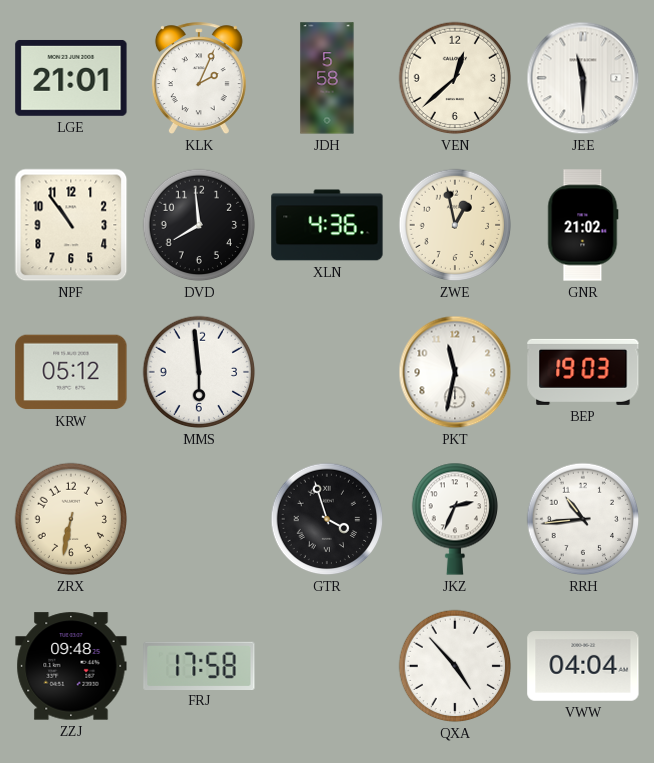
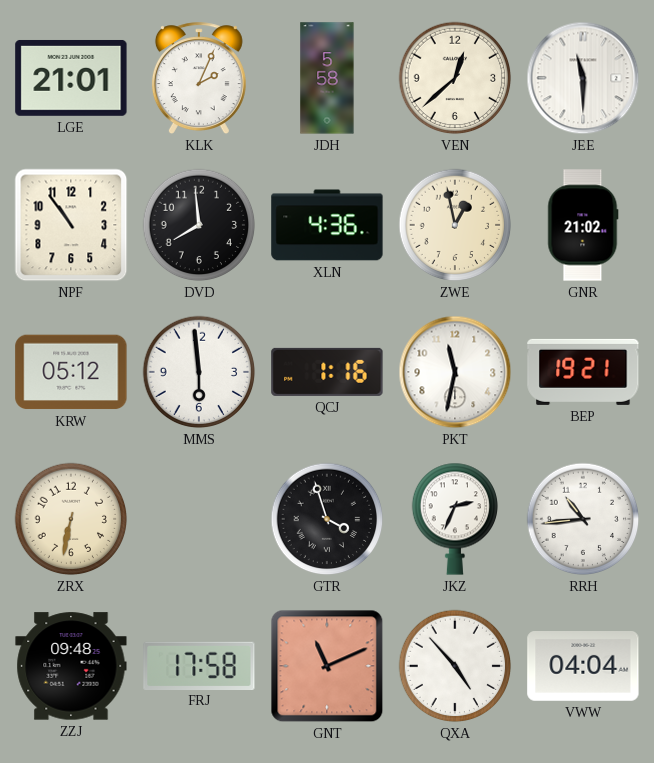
QCJ: none -> 1:16
BEP: 19:03 -> 19:21
GNT: none -> 11:11
